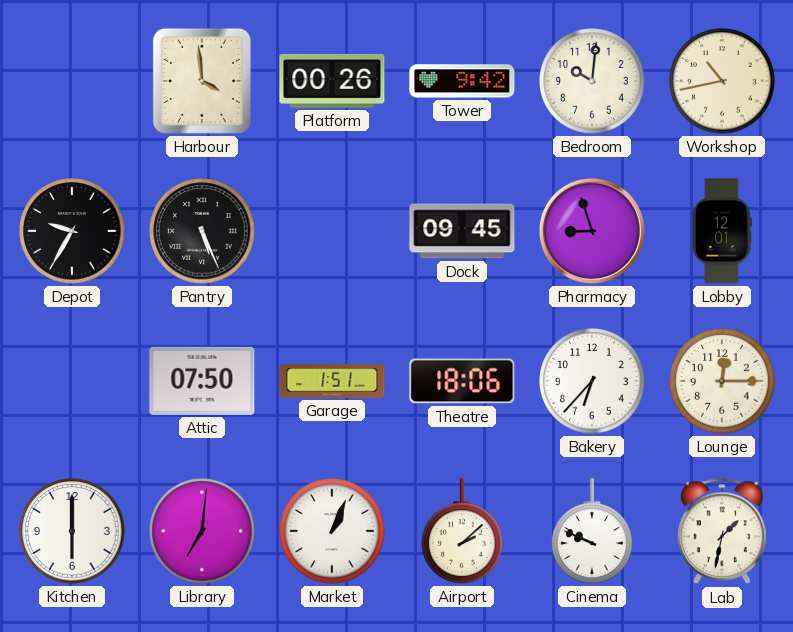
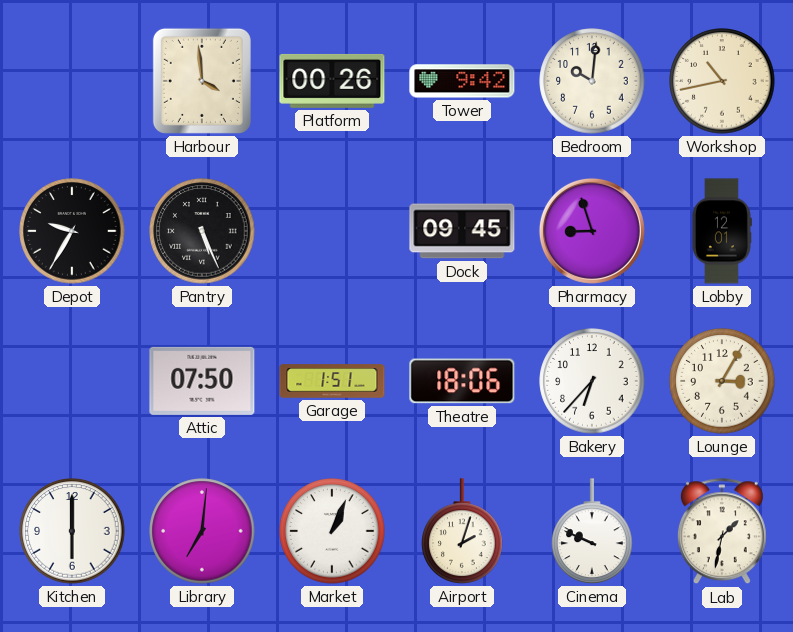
Lounge: 12:15 -> 3:05
Airport: 2:08 -> 2:03
